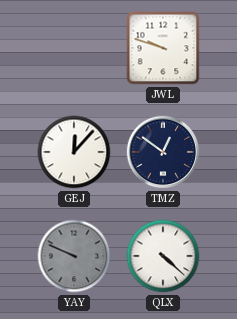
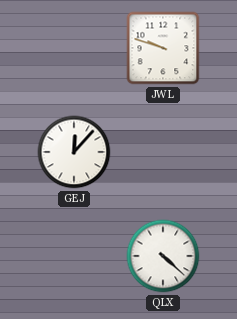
TMZ: 12:51 -> none
YAY: 9:49 -> none
